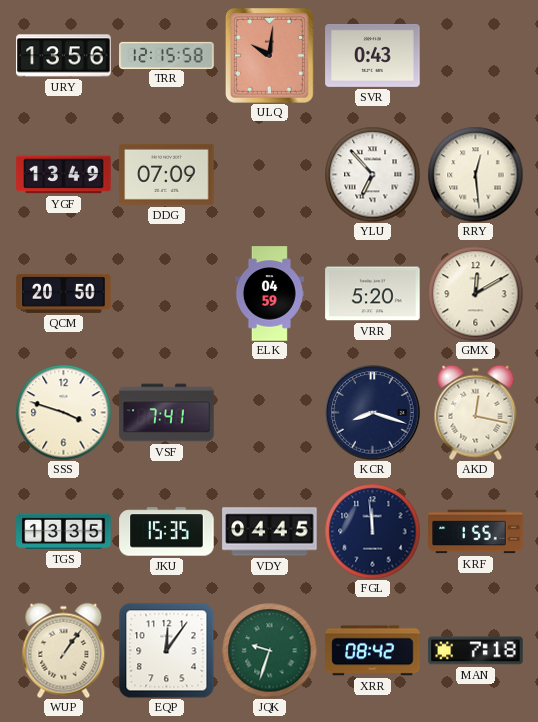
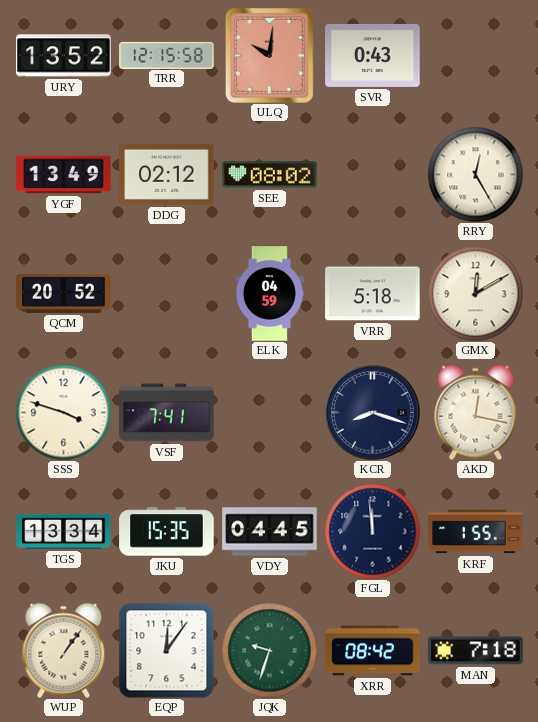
URY: 13:56 -> 13:52
DDG: 07:09 -> 02:12
SEE: none -> 08:02
YLU: 6:53 -> none
RRY: 12:29 -> 12:25
QCM: 20:50 -> 20:52
VRR: 5:20 -> 5:18
TGS: 13:35 -> 13:34
